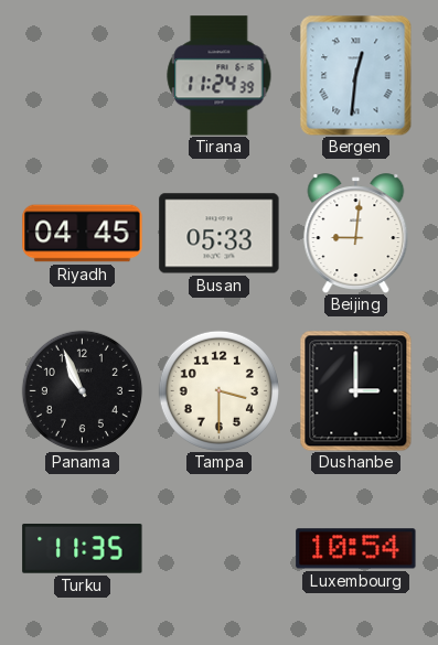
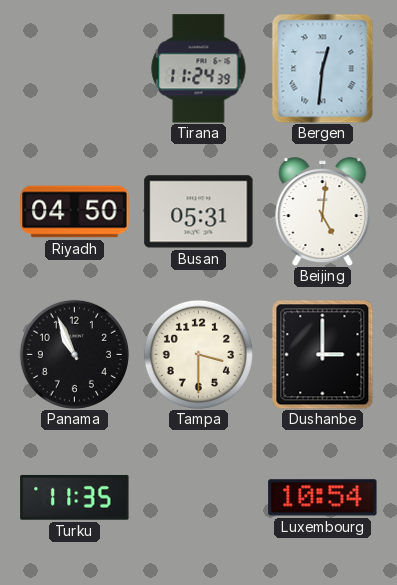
Riyadh: 04:45 -> 04:50
Busan: 05:33 -> 05:31
Beijing: 9:01 -> 5:01
